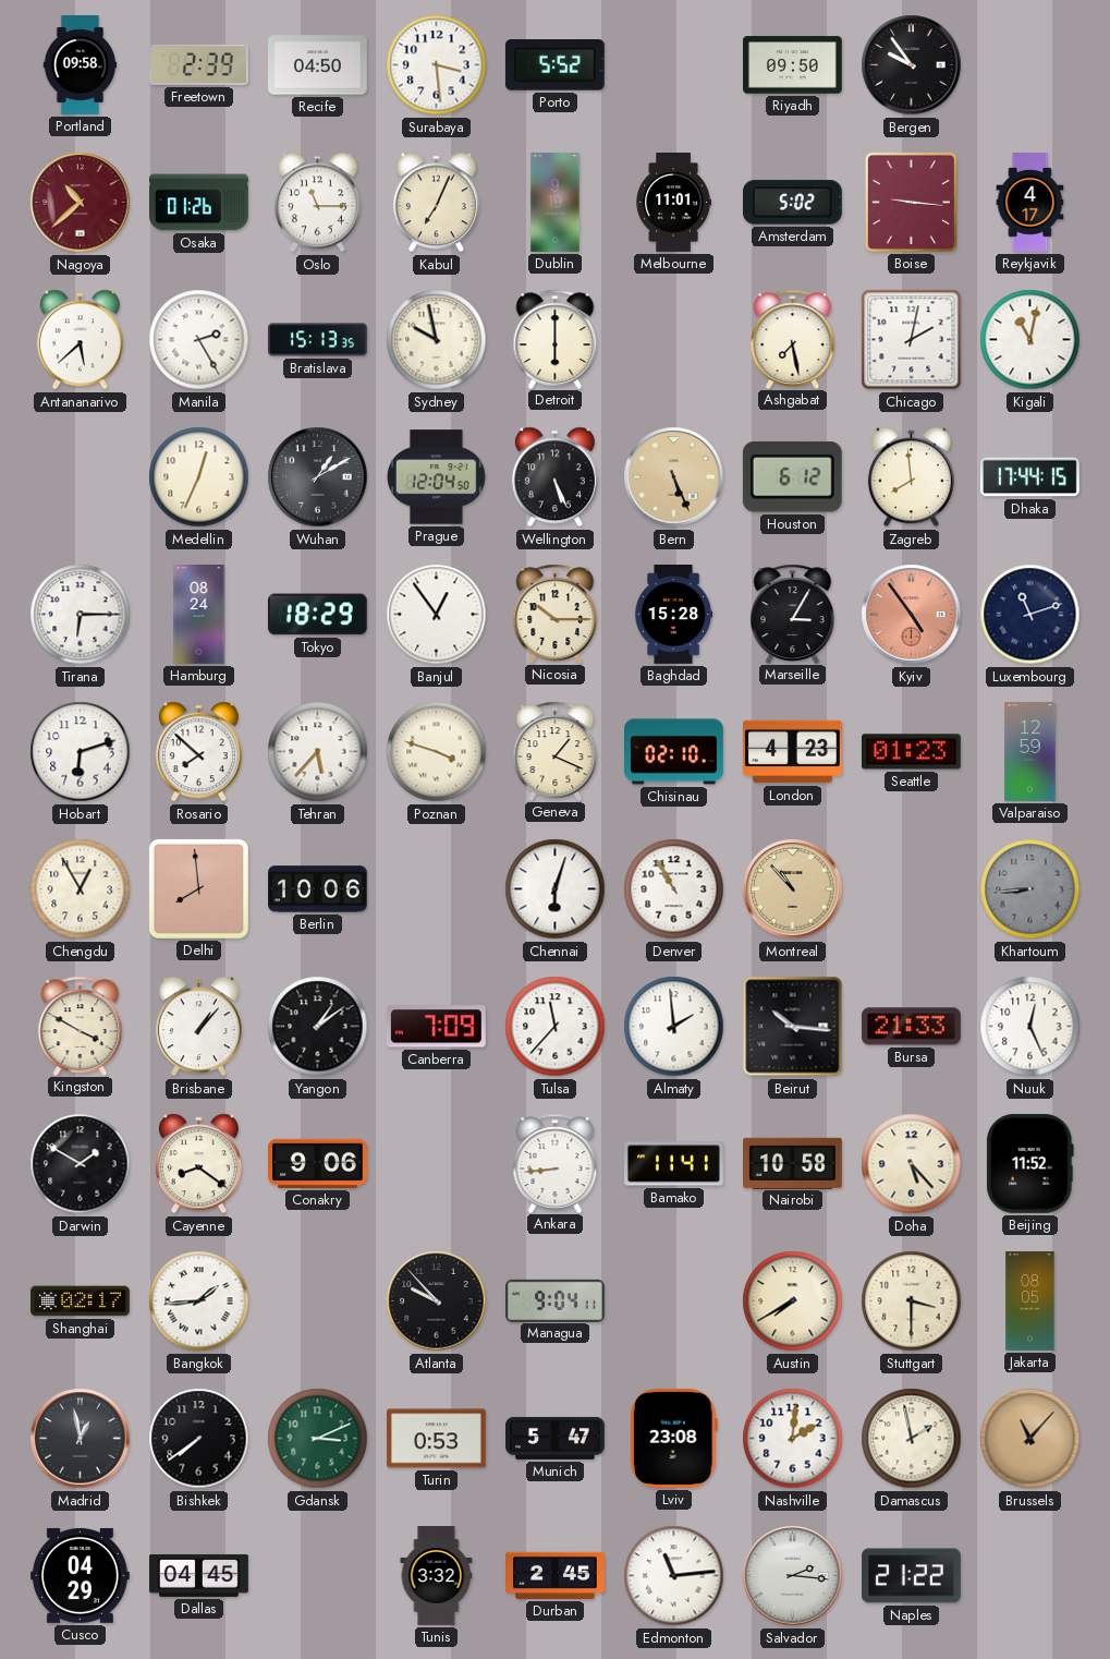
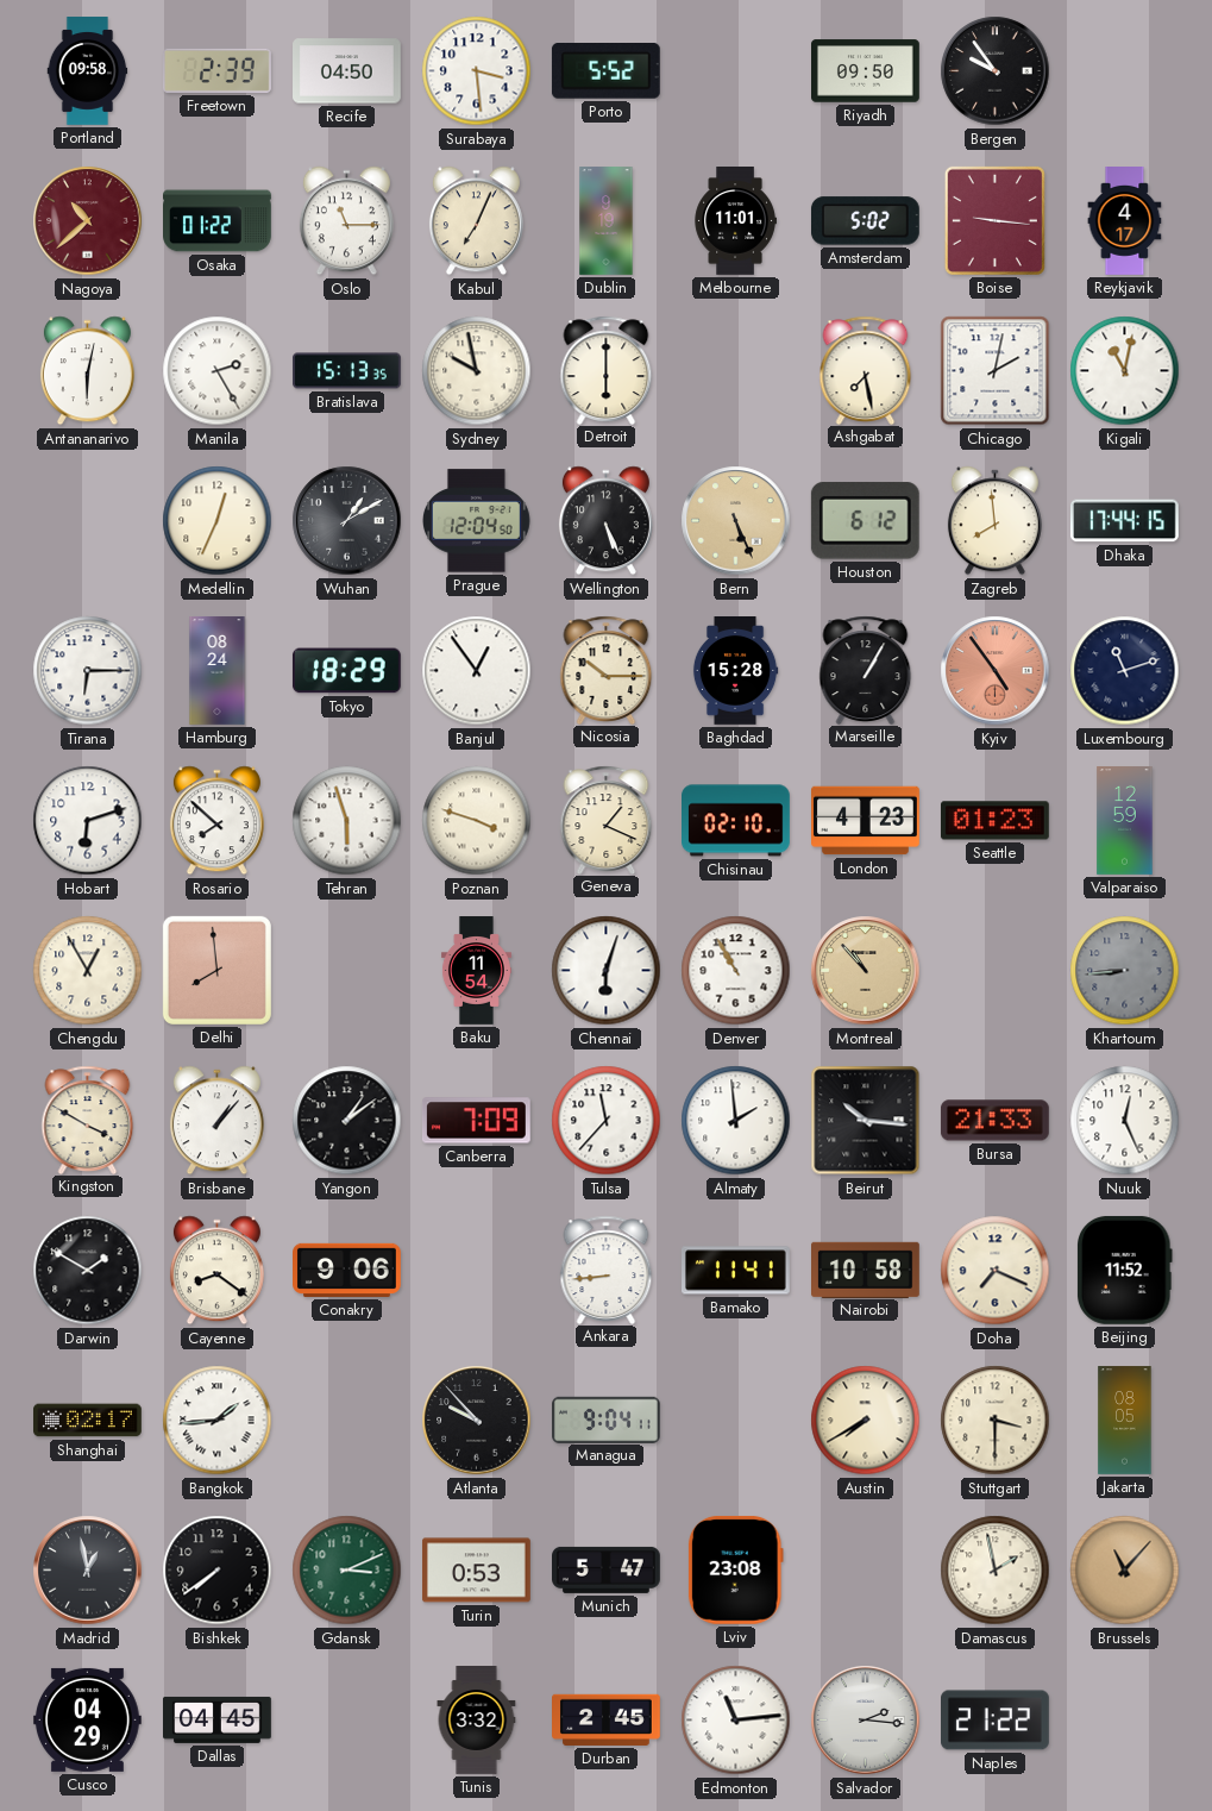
Osaka: 01:26 -> 01:22
Antananarivo: 5:38 -> 6:02
Marseille: 3:05 -> 1:05
Tehran: 5:37 -> 5:57
Berlin: 10:06 -> none
Baku: none -> 11:54
Doha: 5:23 -> 7:19
Nashville: 2:01 -> none
